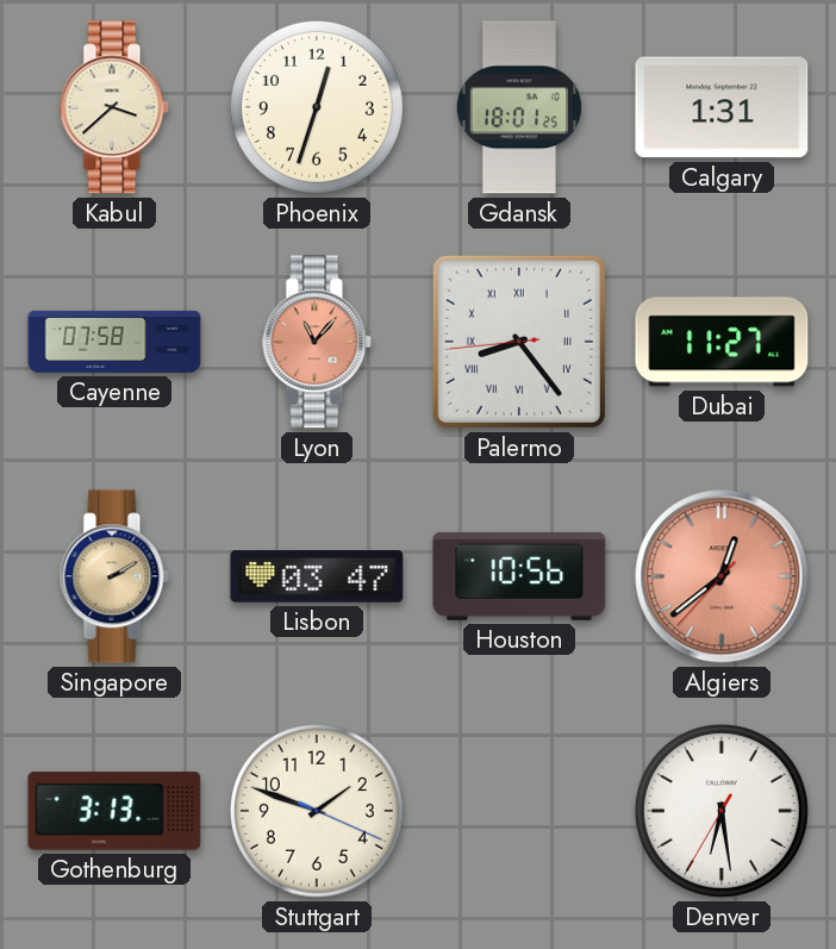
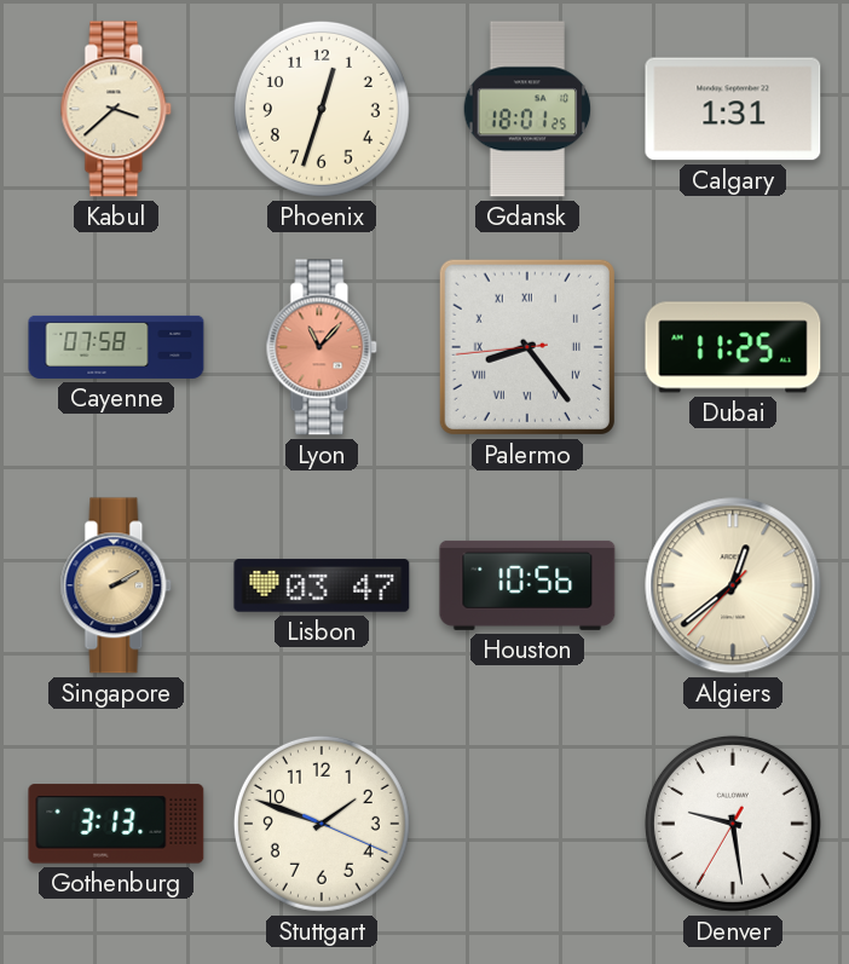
Dubai: 11:27 -> 11:25
Algiers dial: salmon -> cream
Denver: 6:28 -> 9:28
